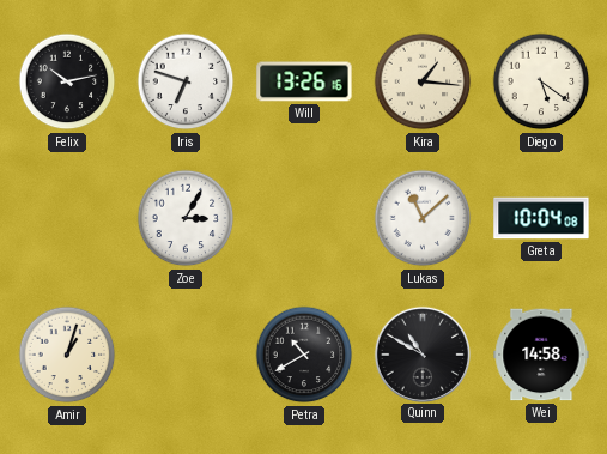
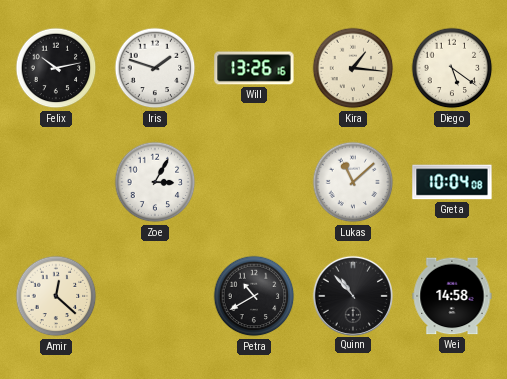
Iris: 6:48 -> 1:48
Amir: 1:03 -> 12:22
Quinn: 10:50 -> 10:53
